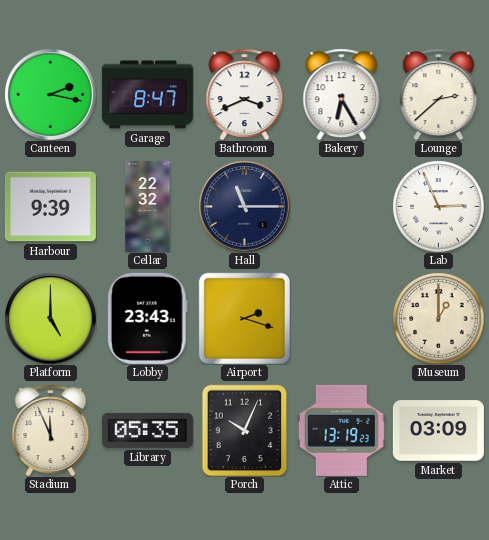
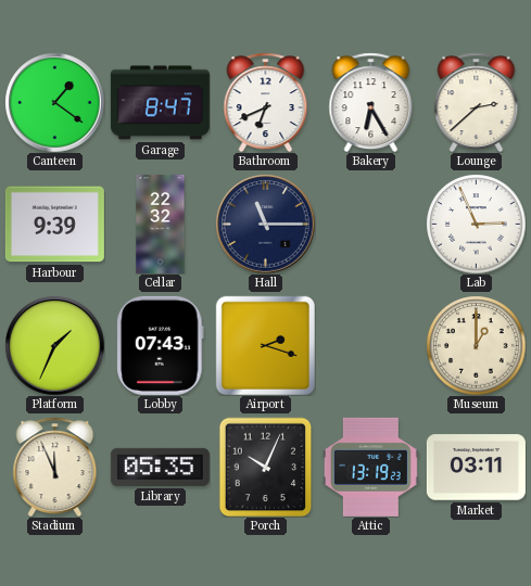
Canteen: 2:17 -> 1:21
Bathroom: 3:41 -> 6:41
Platform: 5:00 -> 1:34
Lobby: 23:43 -> 07:43
Market: 03:09 -> 03:11
